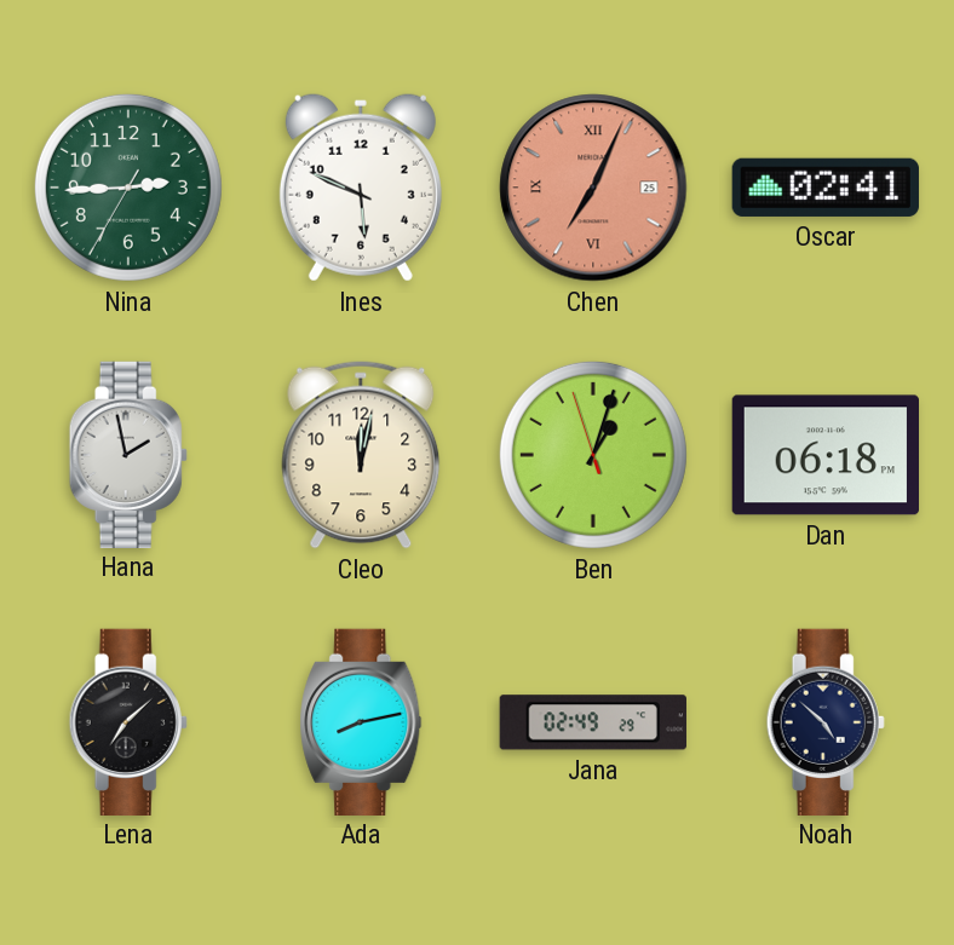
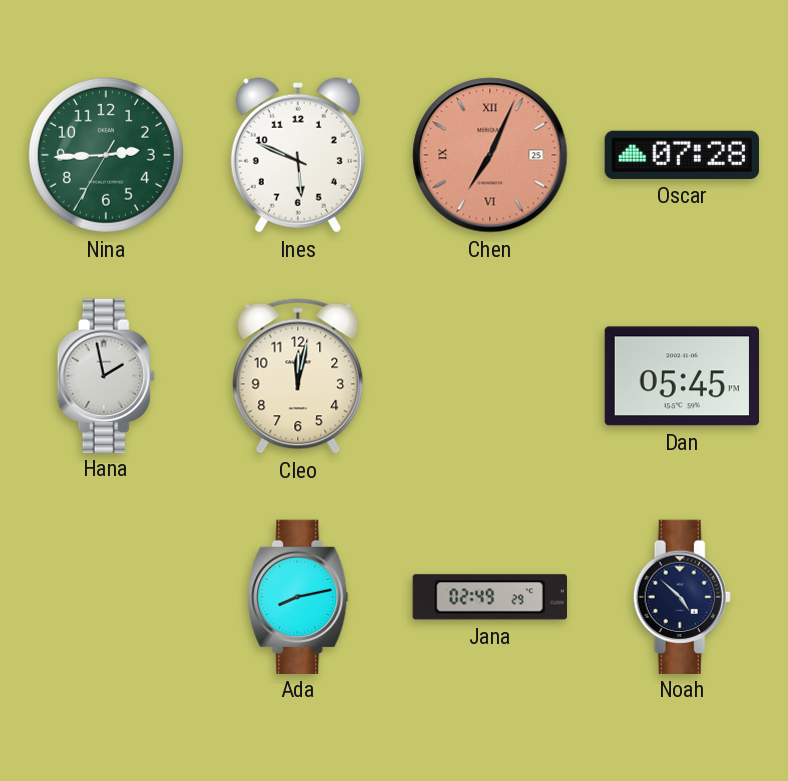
Oscar: 02:41 -> 07:28
Ben: 1:02 -> none
Dan: 06:18 -> 05:45
Lena: 7:08 -> none
